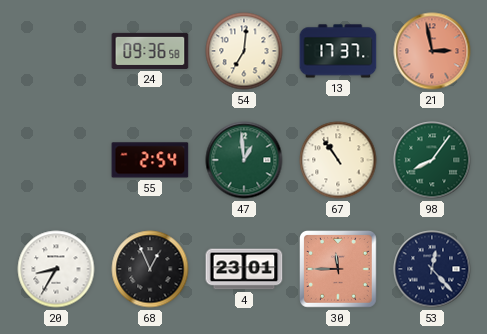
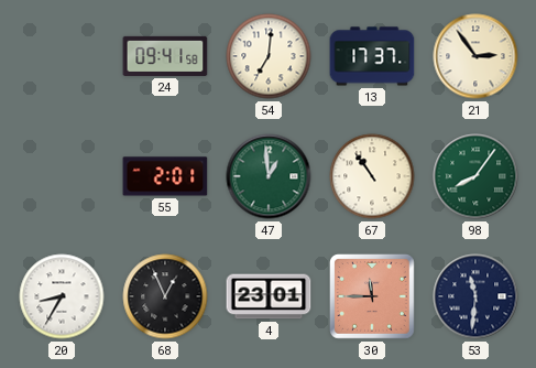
24: 09:36 -> 09:41
21: 2:58 -> 2:54
21 dial: salmon -> cream
55: 2:54 -> 2:01
53: 12:23 -> 11:31
